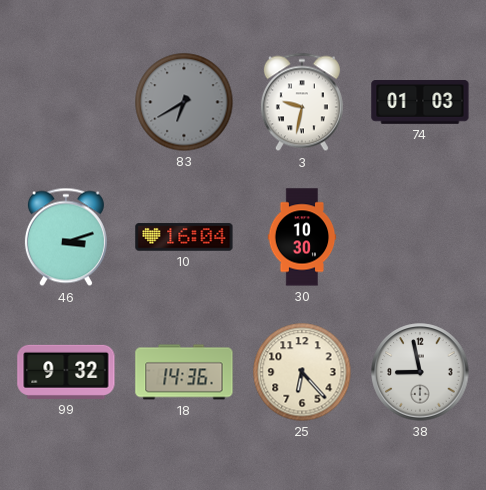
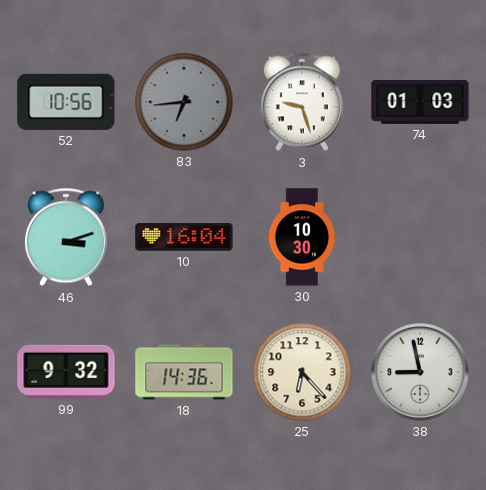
52: none -> 10:56
83: 6:40 -> 6:44
3: 9:32 -> 9:27
